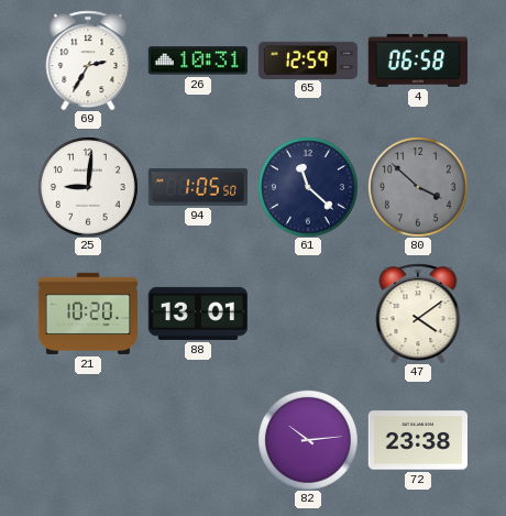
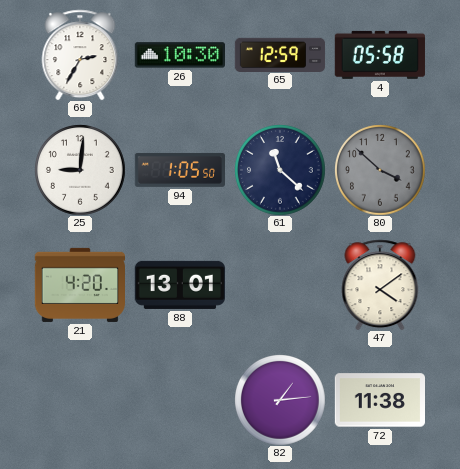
26: 10:31 -> 10:30
4: 06:58 -> 05:58
21: 10:20 -> 4:20
82: 10:14 -> 1:14
72: 23:38 -> 11:38
